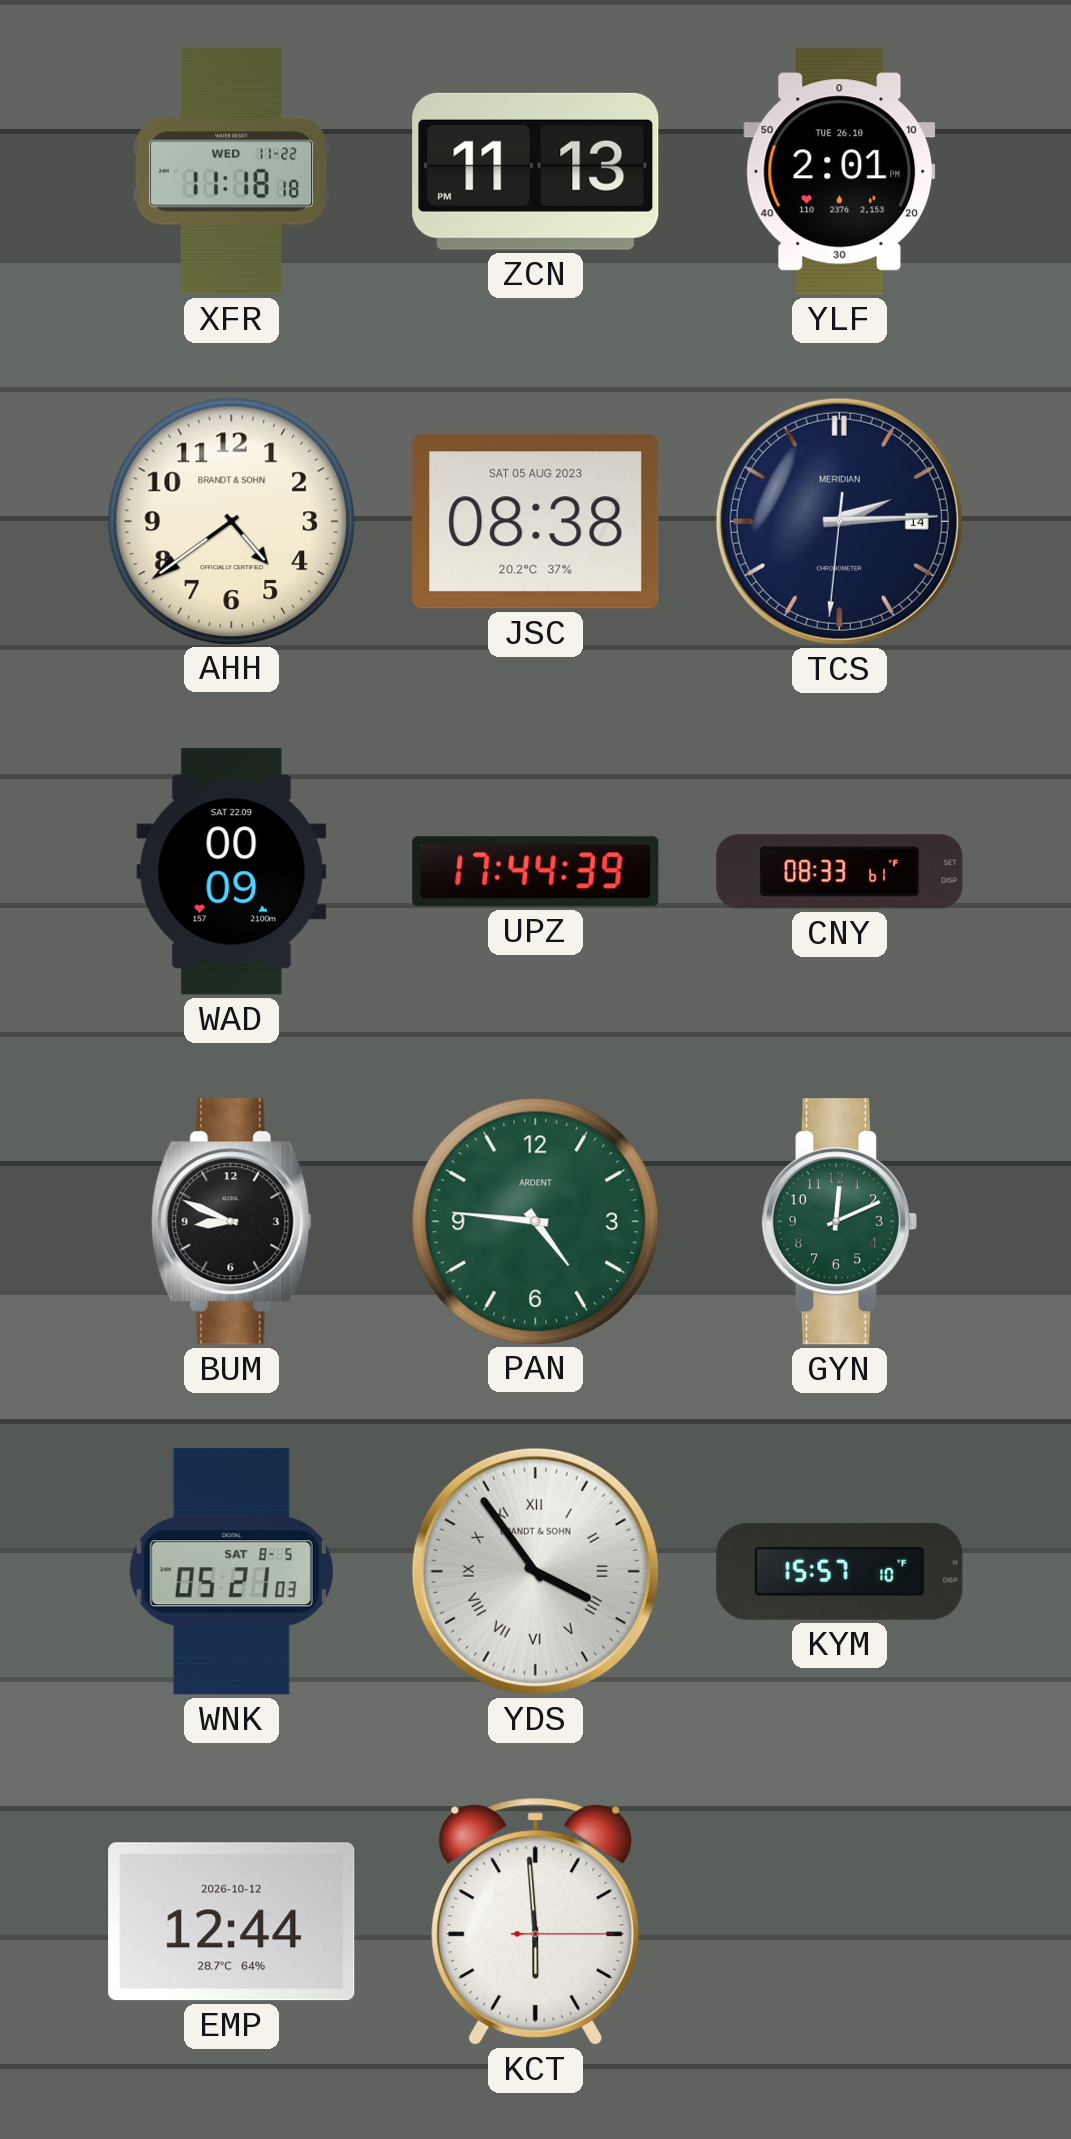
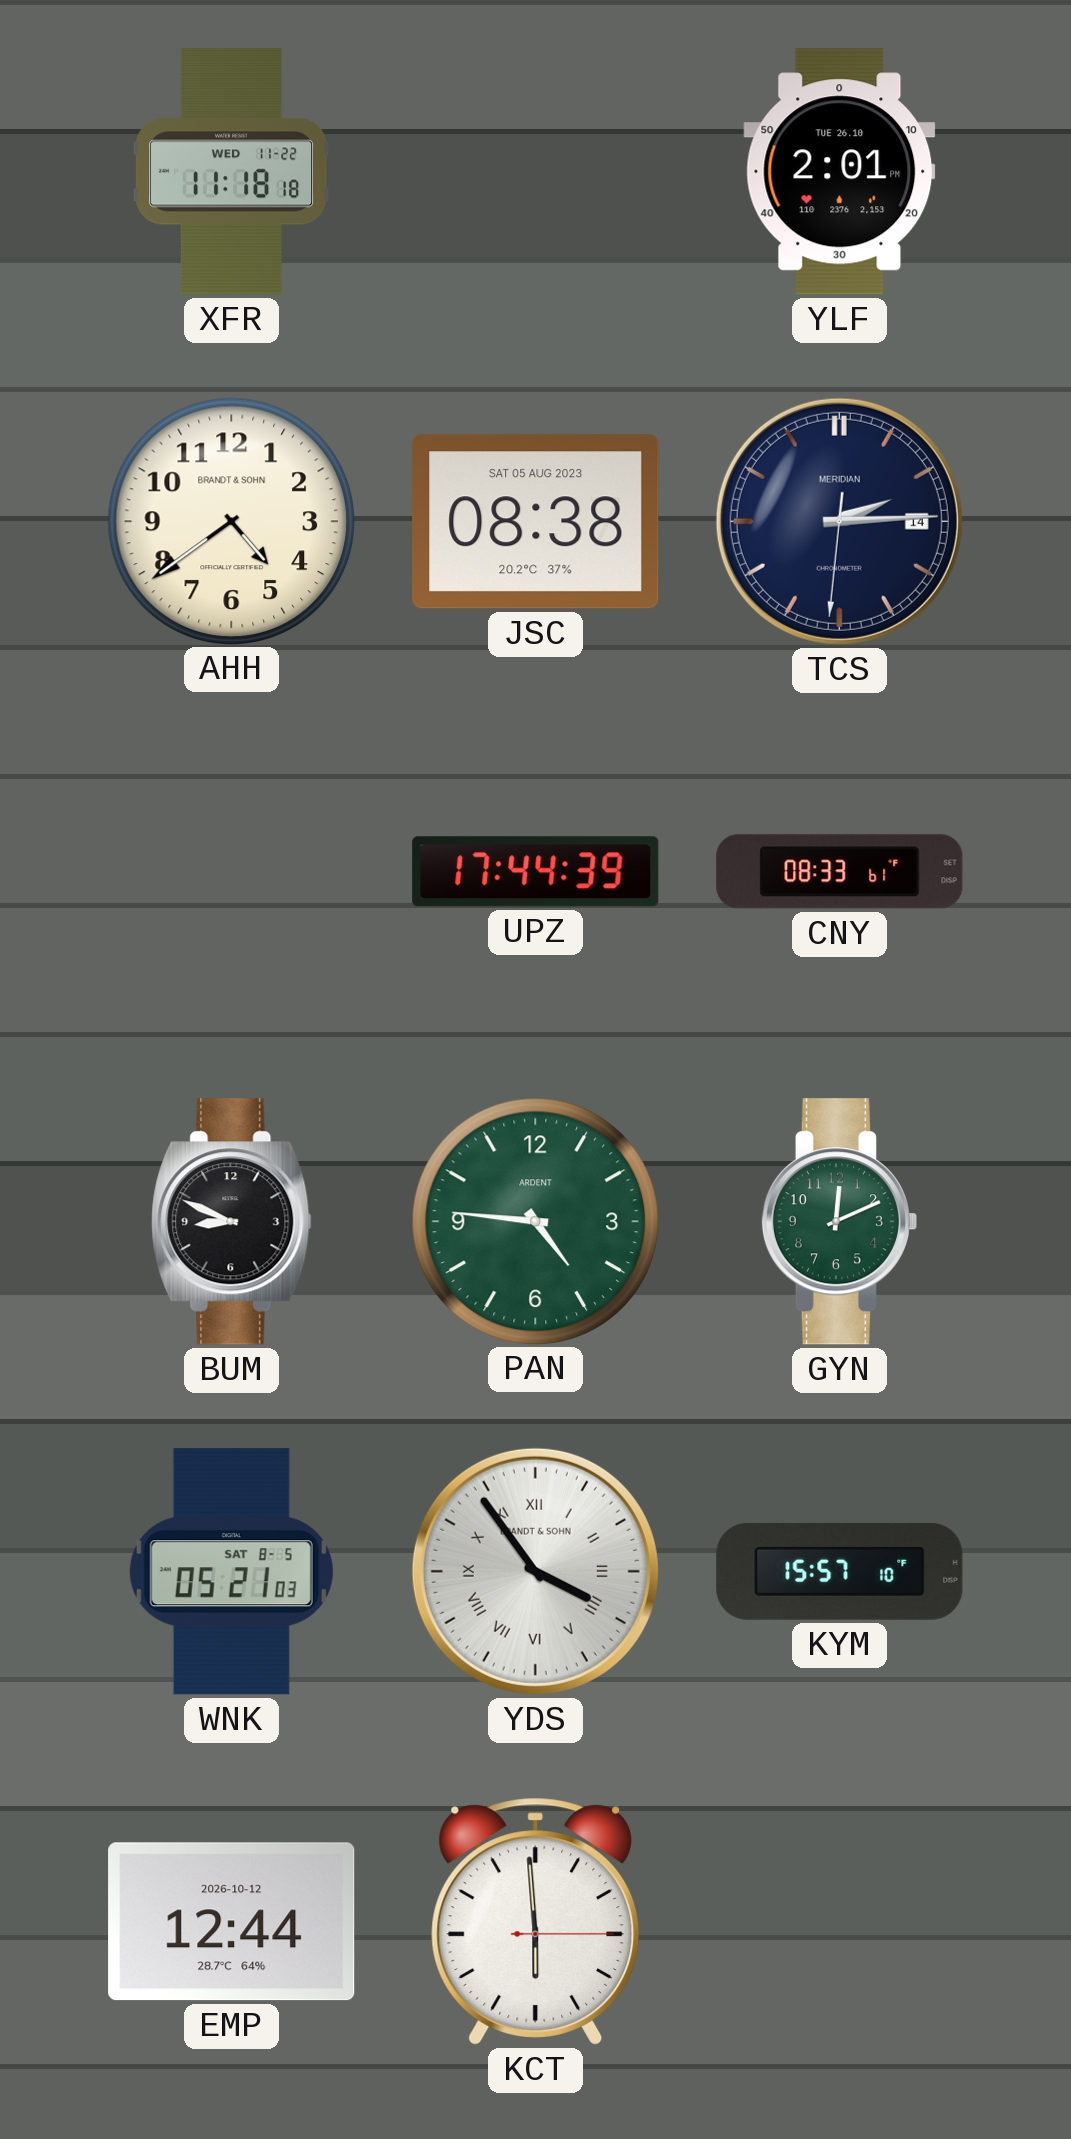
ZCN: 11:13 -> none
WAD: 00:09 -> none
